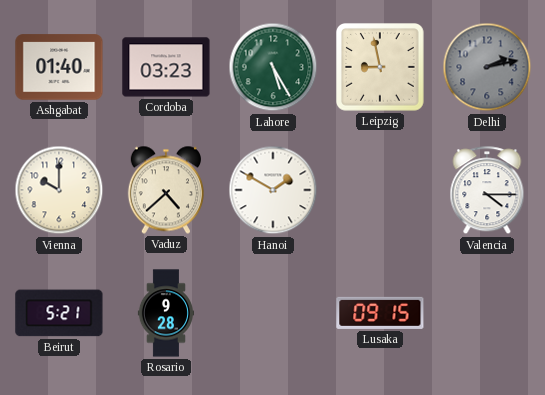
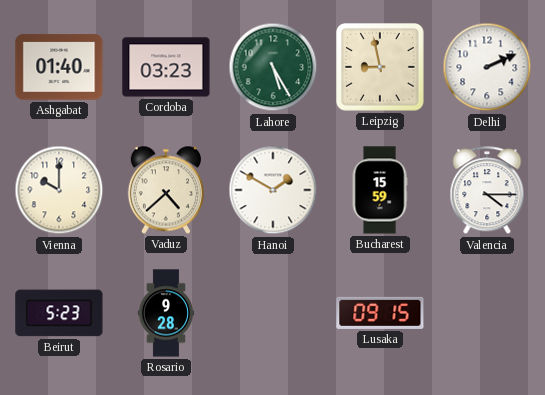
Delhi: 2:13 -> 2:11
Delhi dial: grey -> white
Bucharest: none -> 15:59
Beirut: 5:21 -> 5:23
